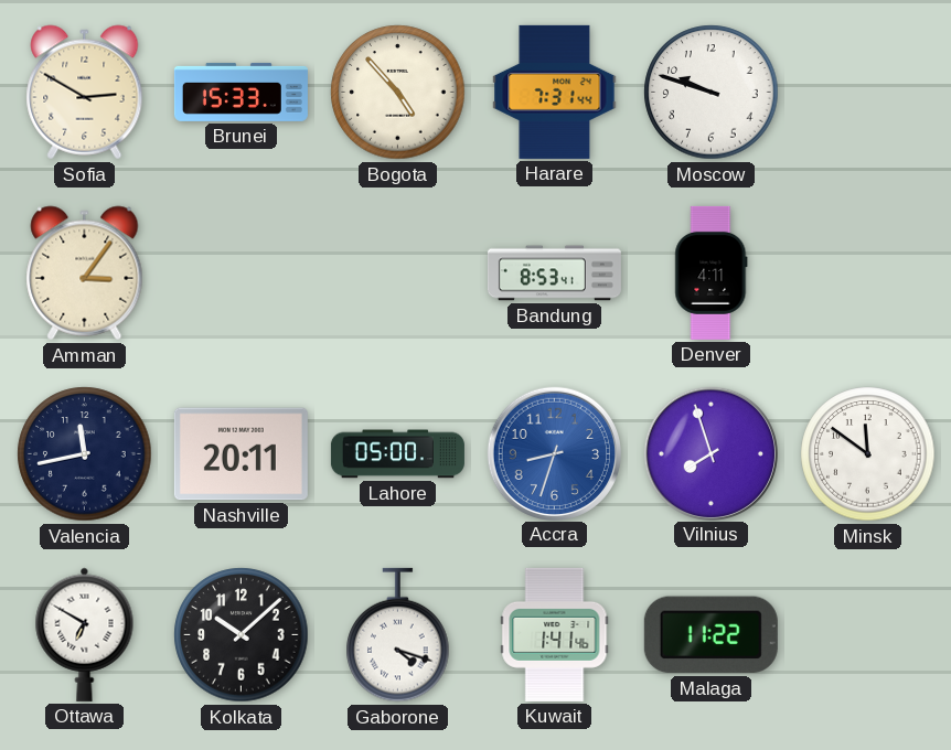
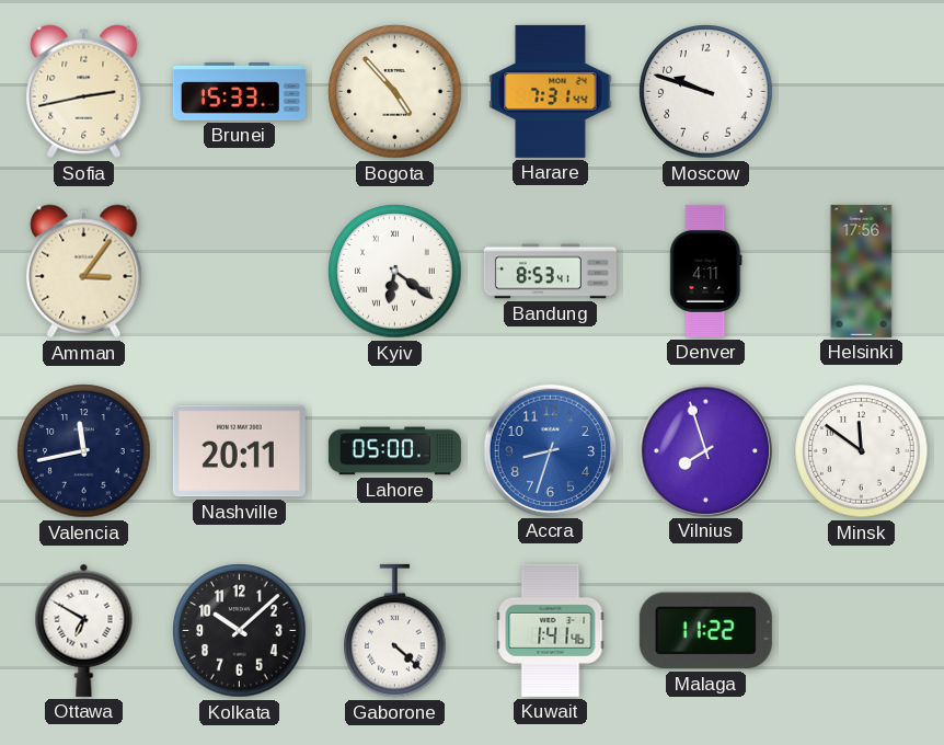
Sofia: 2:50 -> 2:43
Kyiv: none -> 6:21
Helsinki: none -> 17:56
Gaborone: 4:18 -> 4:22
